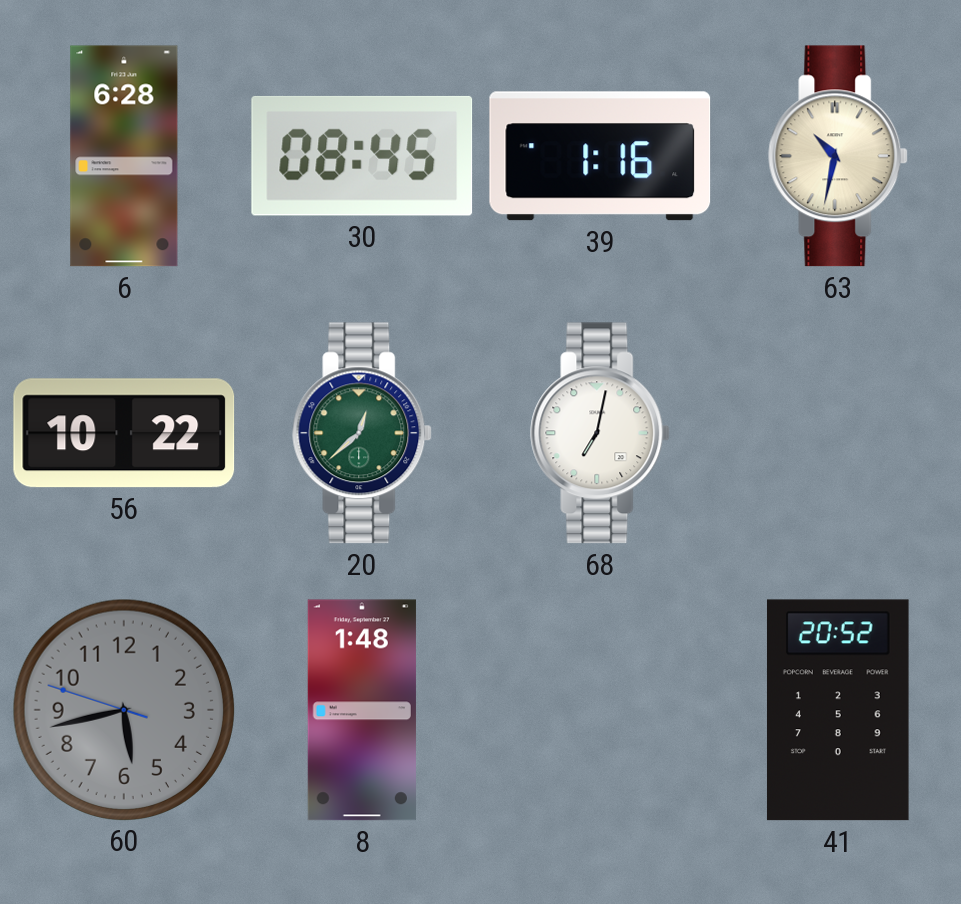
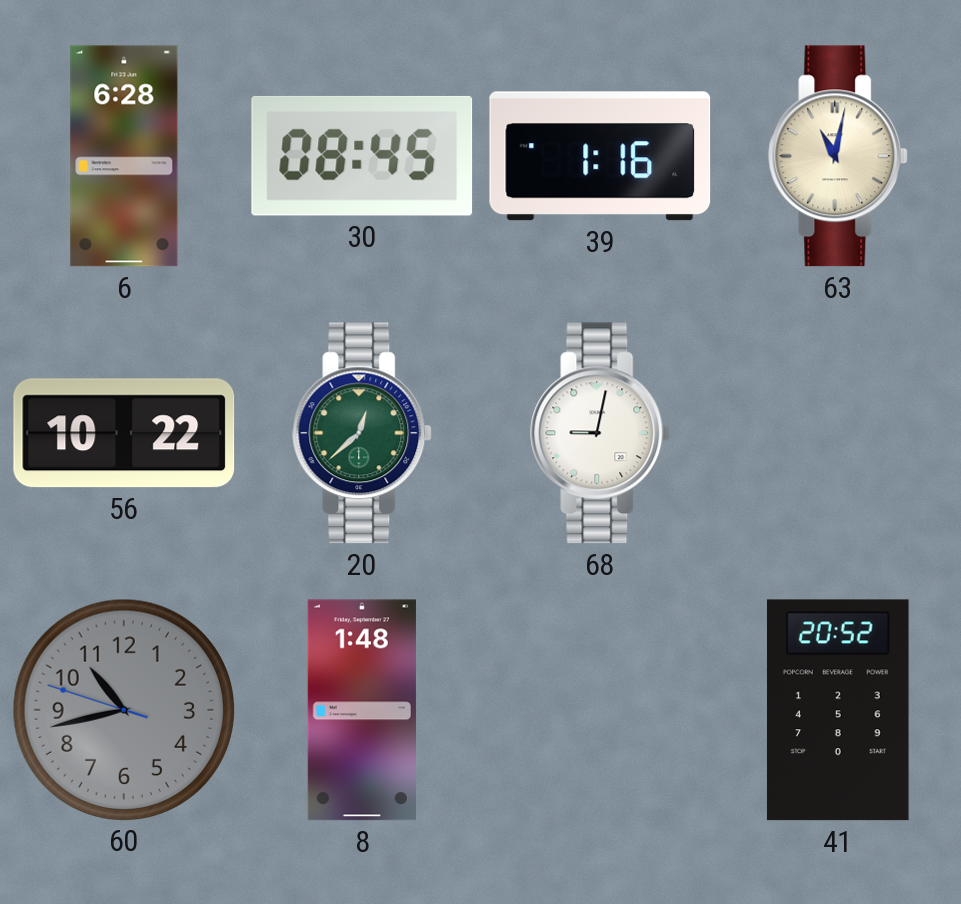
63: 10:32 -> 11:02
68: 7:02 -> 9:02
60: 5:42 -> 10:42
